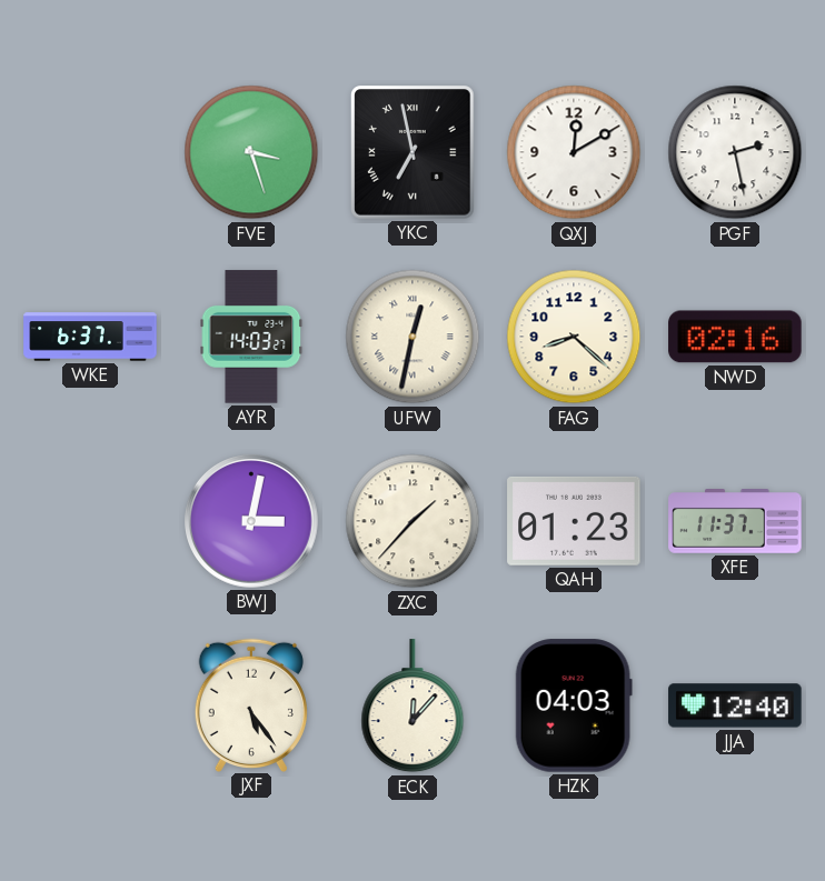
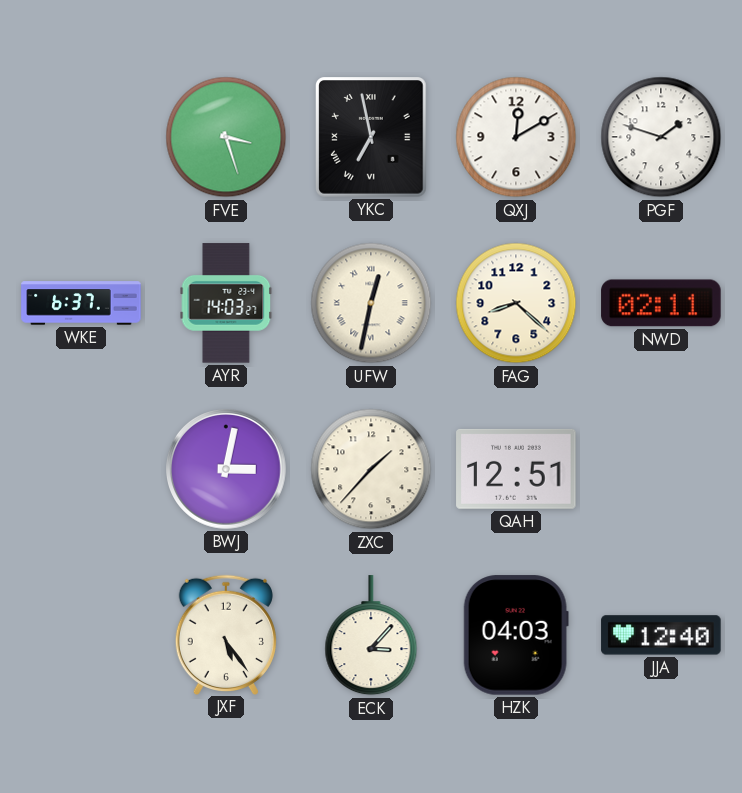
PGF: 2:28 -> 1:48
NWD: 02:16 -> 02:11
QAH: 01:23 -> 12:51
XFE: 11:37 -> none
ECK: 12:07 -> 3:07
